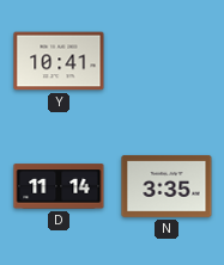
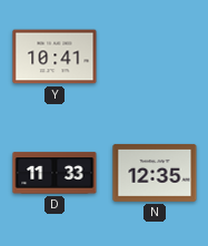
D: 11:14 -> 11:33
N: 3:35 -> 12:35
